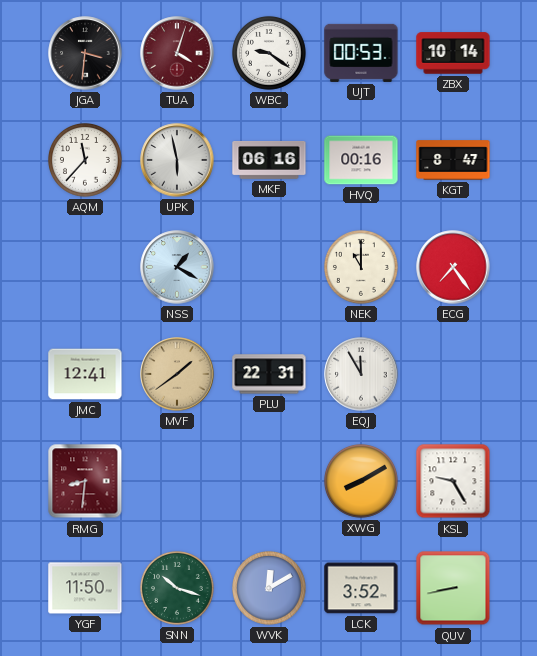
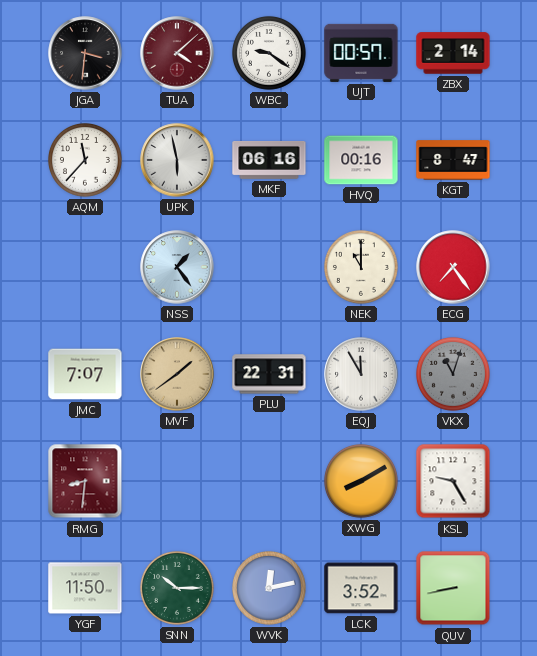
TUA: 4:03 -> 4:08
UJT: 00:53 -> 00:57
ZBX: 10:14 -> 2:14
NSS: 1:20 -> 1:24
JMC: 12:41 -> 7:07
VKX: none -> 11:03
SNN: 10:18 -> 10:15
WVK: 12:10 -> 12:13
